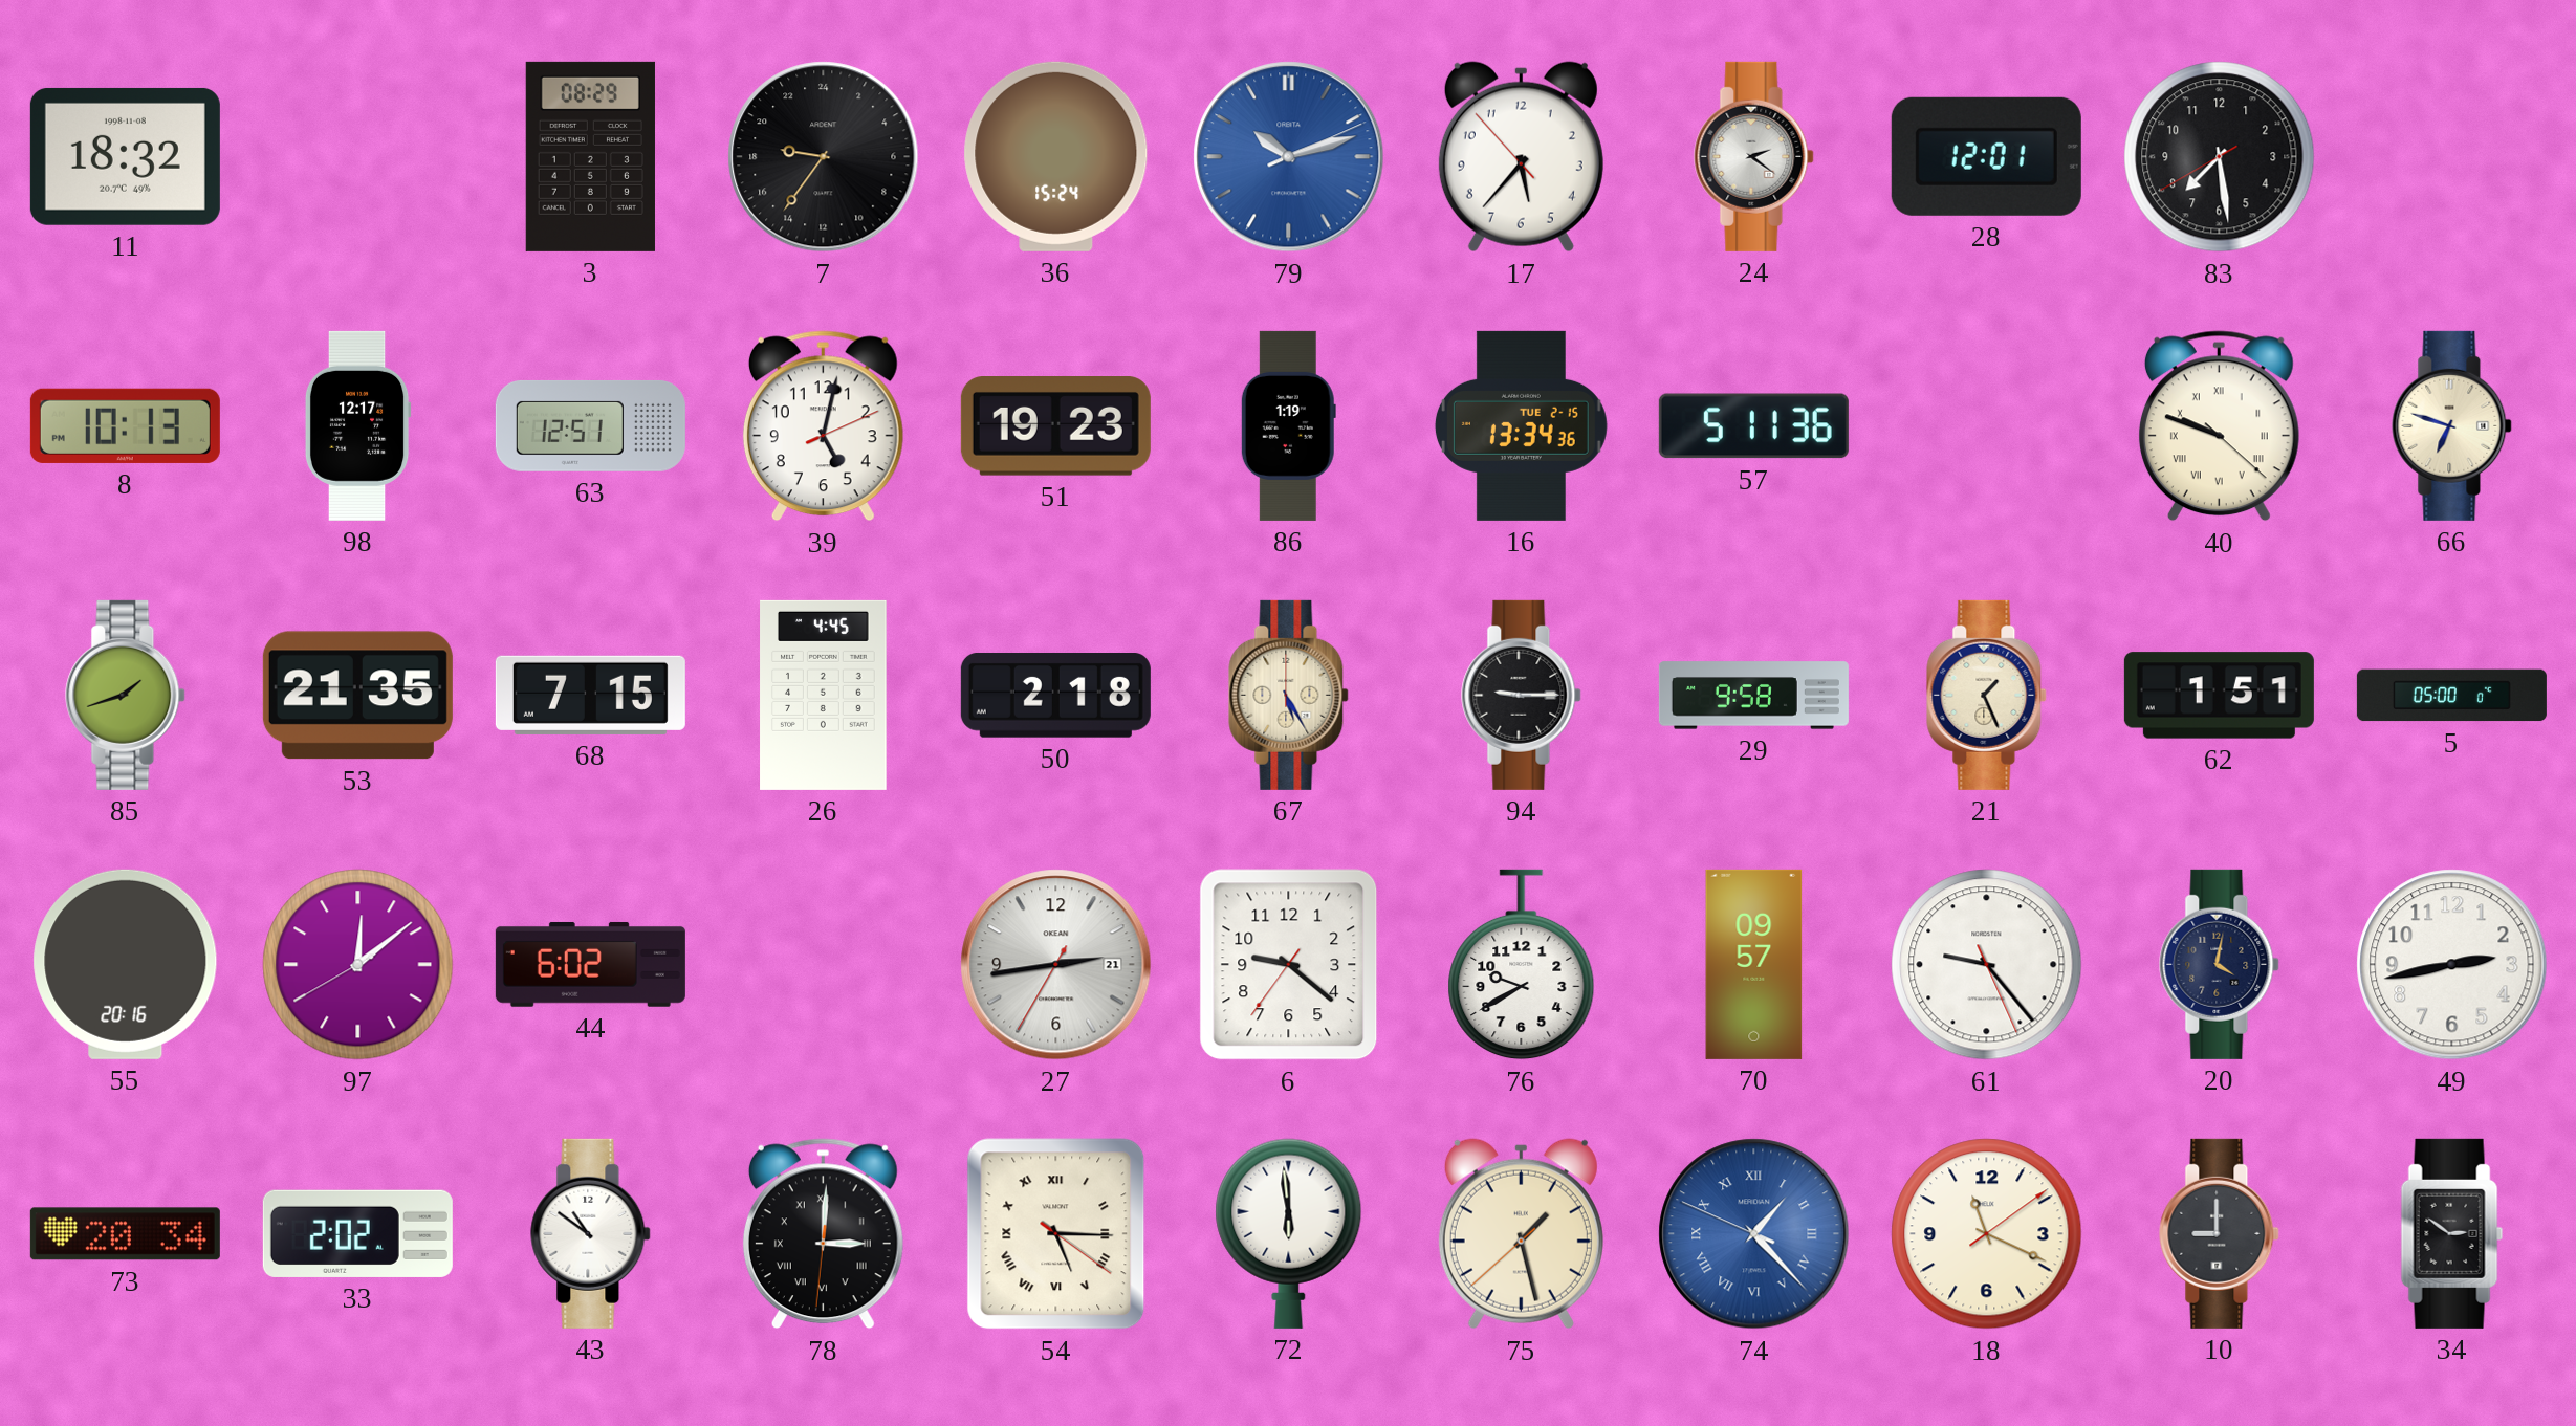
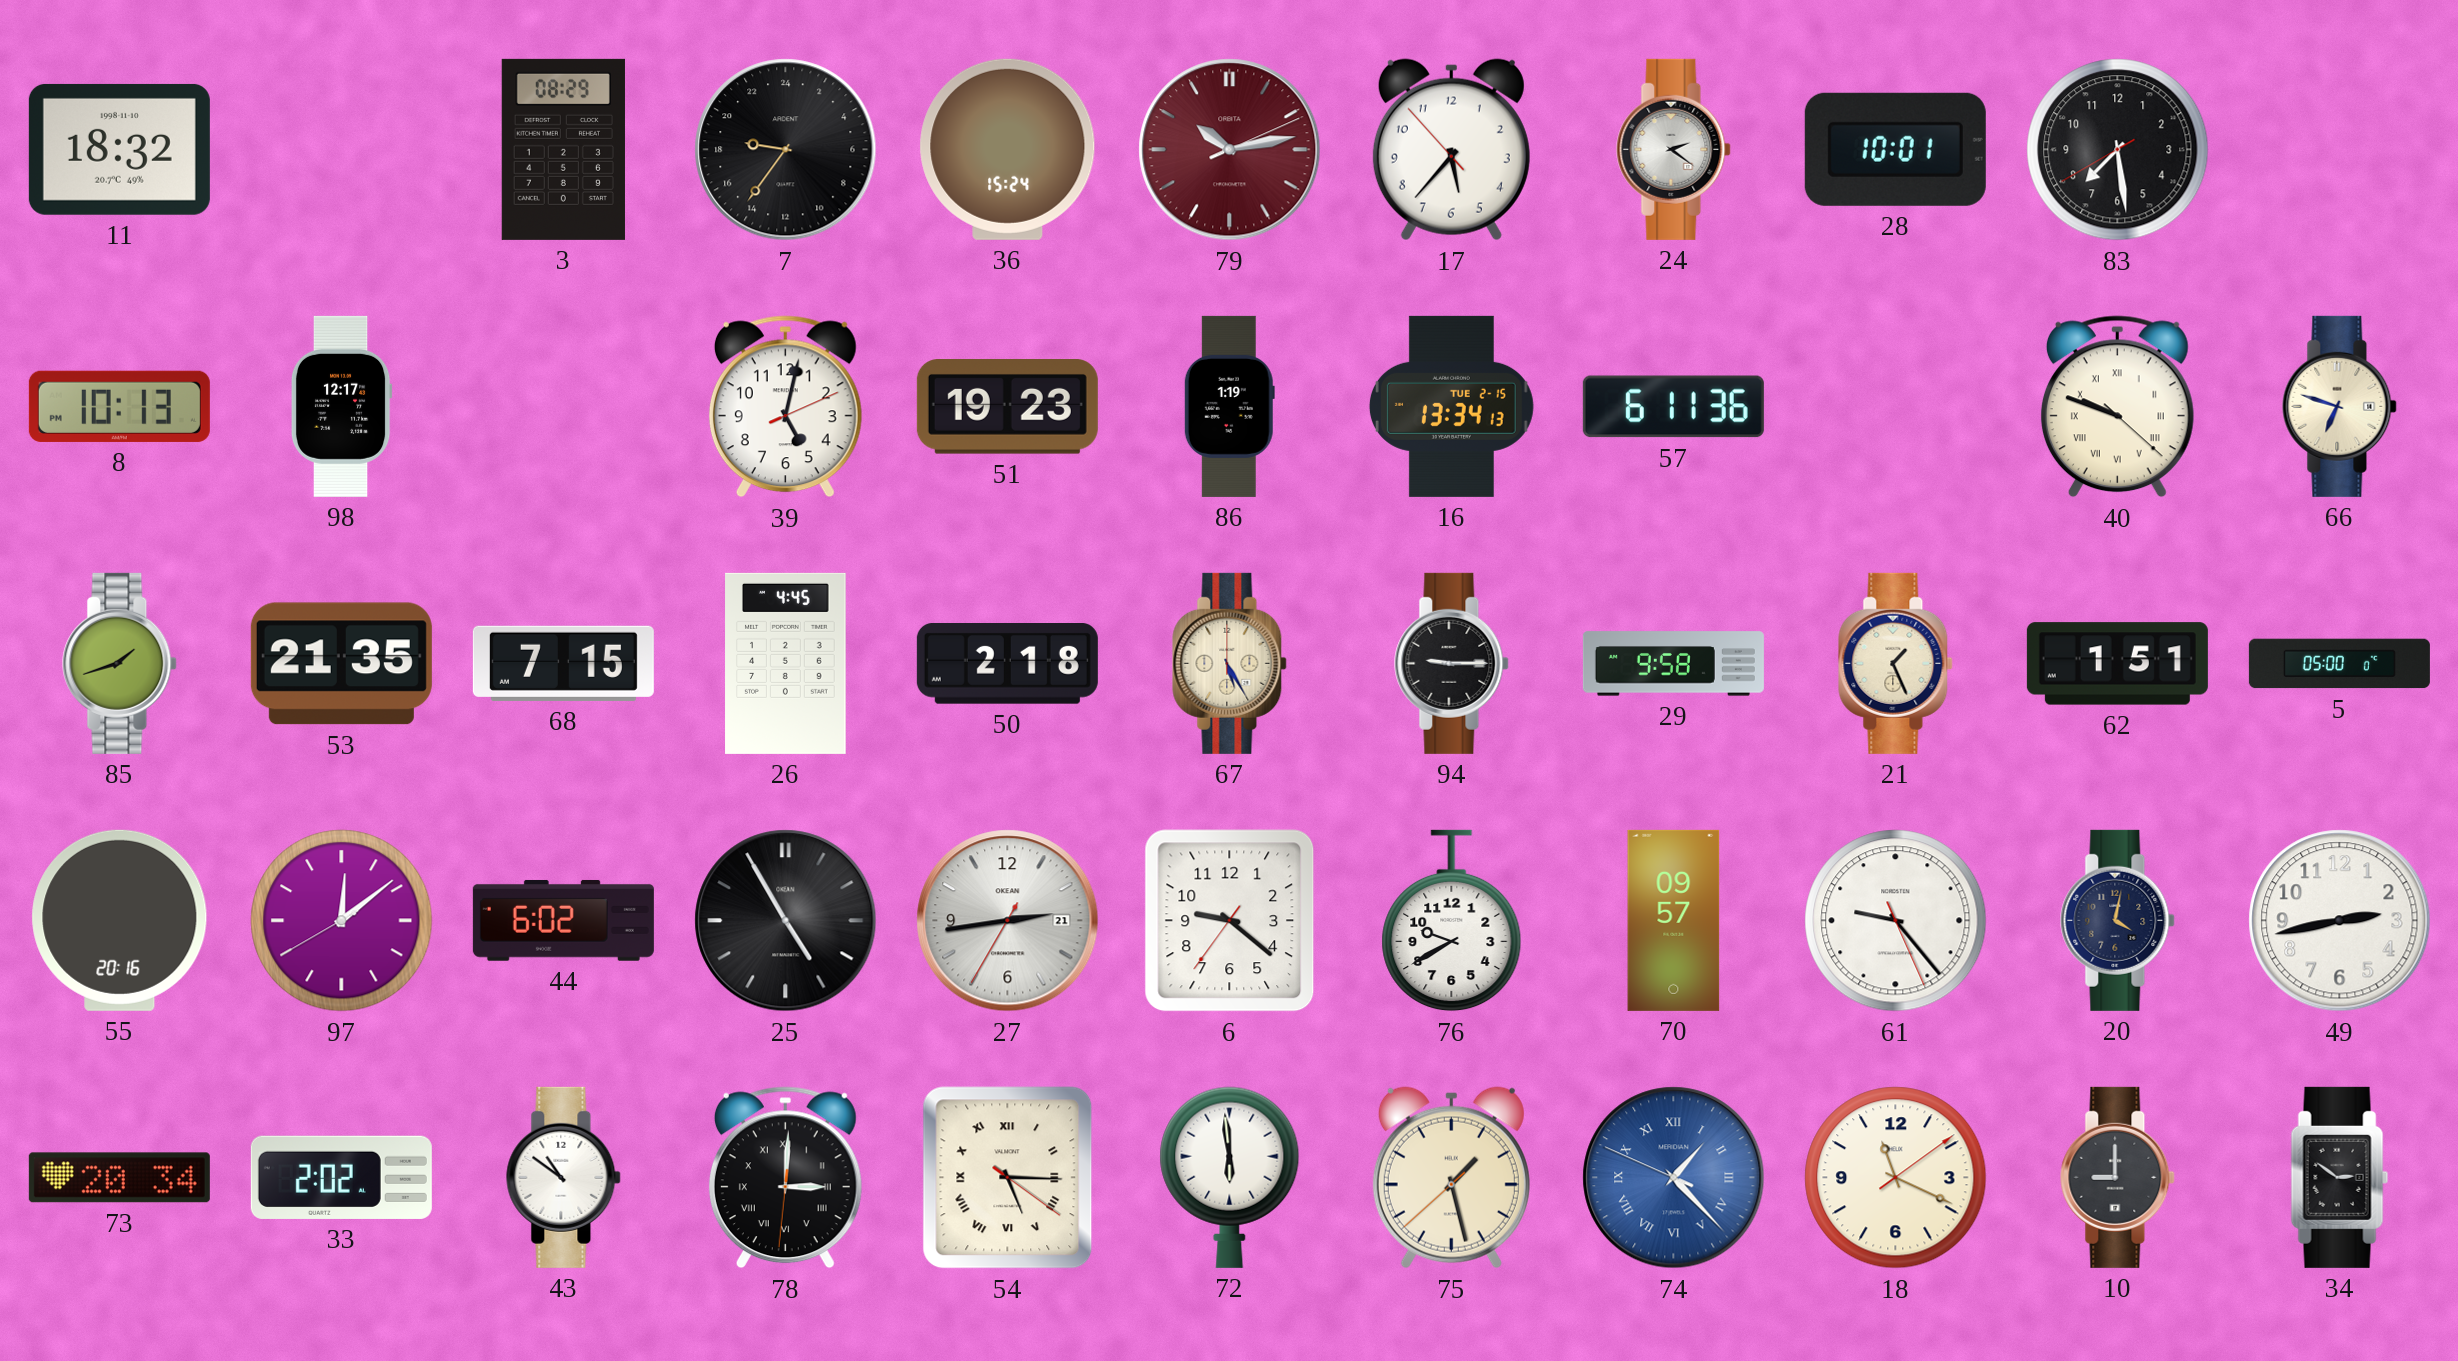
11 date: 1998-11-08 -> 1998-11-10
79: 10:12 -> 10:13
79 dial: blue -> burgundy
28: 12:01 -> 10:01
63: 12:51 -> none
16: 13:34:36 -> 13:34:13
57: 5:11 -> 6:11
25: none -> 4:55
